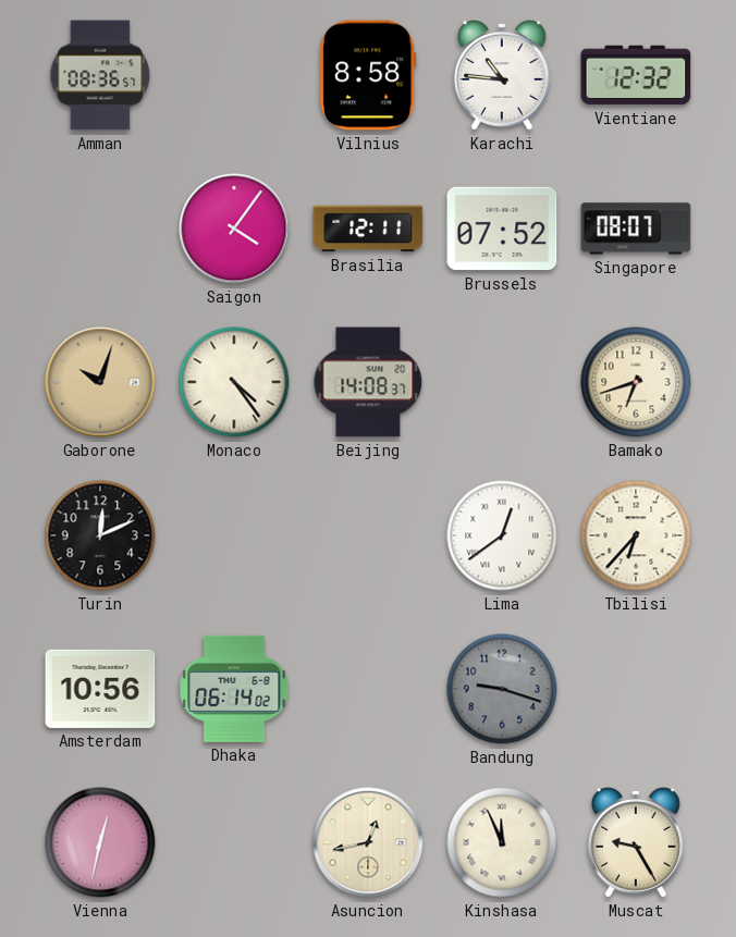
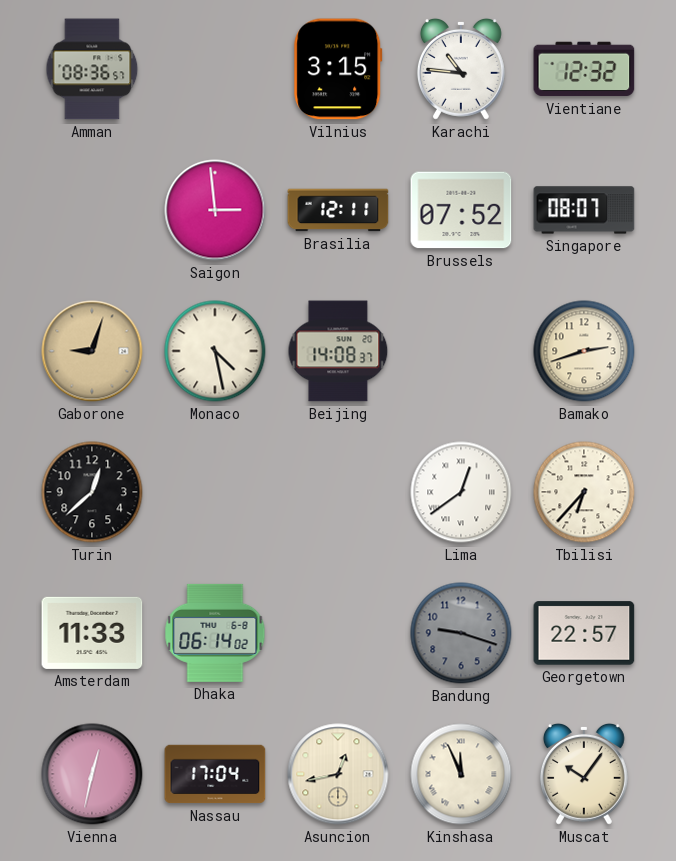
Vilnius: 8:58 -> 3:15
Saigon: 4:06 -> 2:59
Gaborone: 10:03 -> 9:03
Monaco: 4:24 -> 4:28
Bamako: 6:42 -> 2:42
Turin: 12:11 -> 12:38
Amsterdam: 10:56 -> 11:33
Georgetown: none -> 22:57
Nassau: none -> 17:04
Muscat: 9:25 -> 10:06
